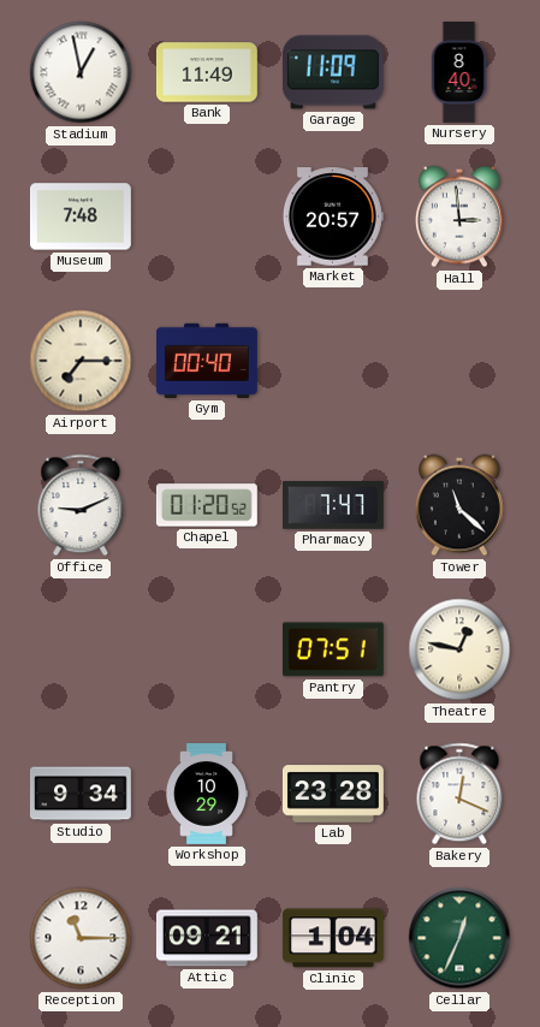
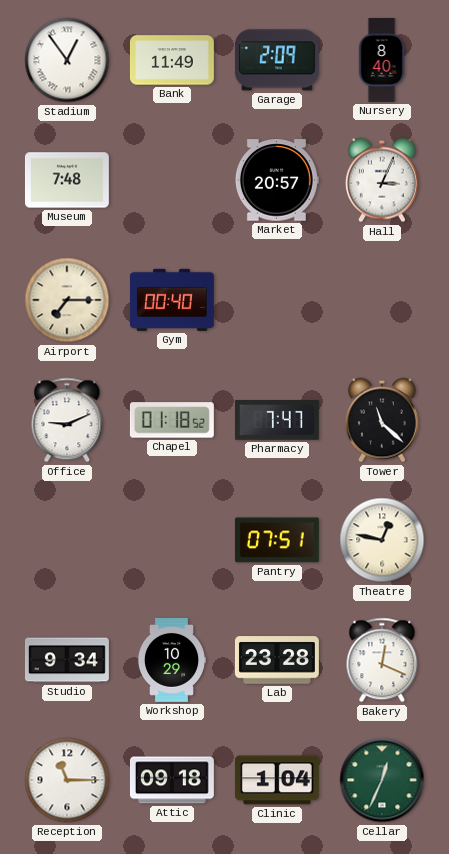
Stadium: 12:58 -> 12:54
Garage: 11:09 -> 2:09
Hall: 2:59 -> 3:04
Chapel: 01:20 -> 01:18
Attic: 09:21 -> 09:18
